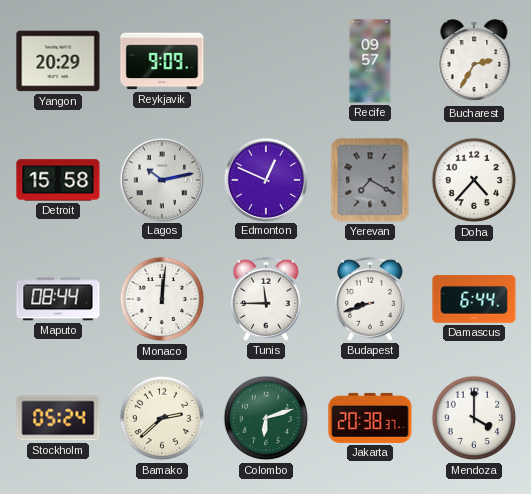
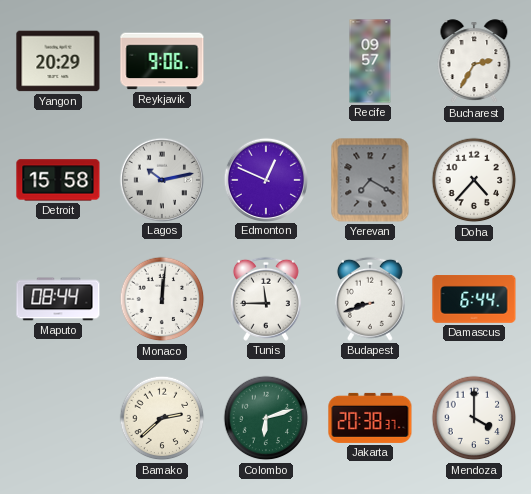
Reykjavik: 9:09 -> 9:06
Stockholm: 05:24 -> none
